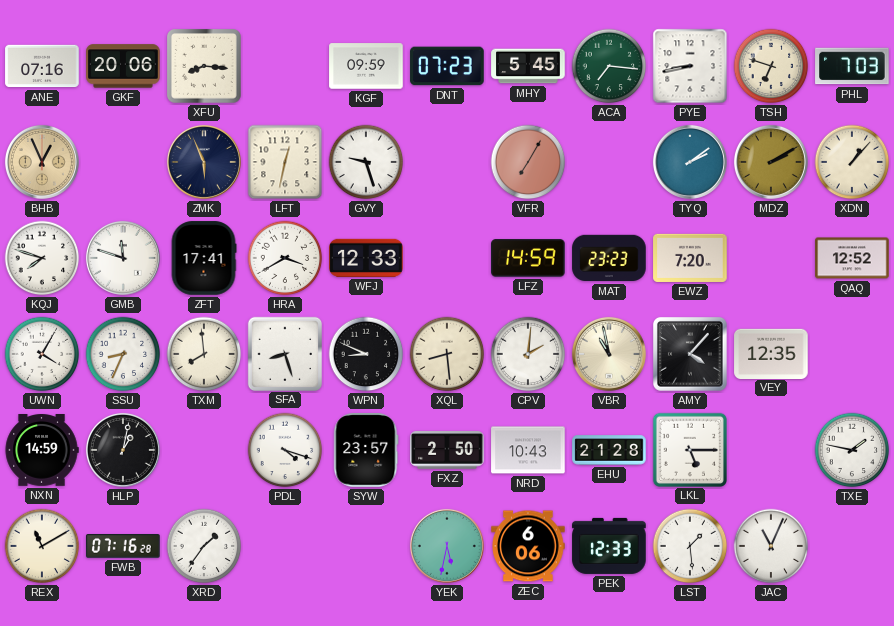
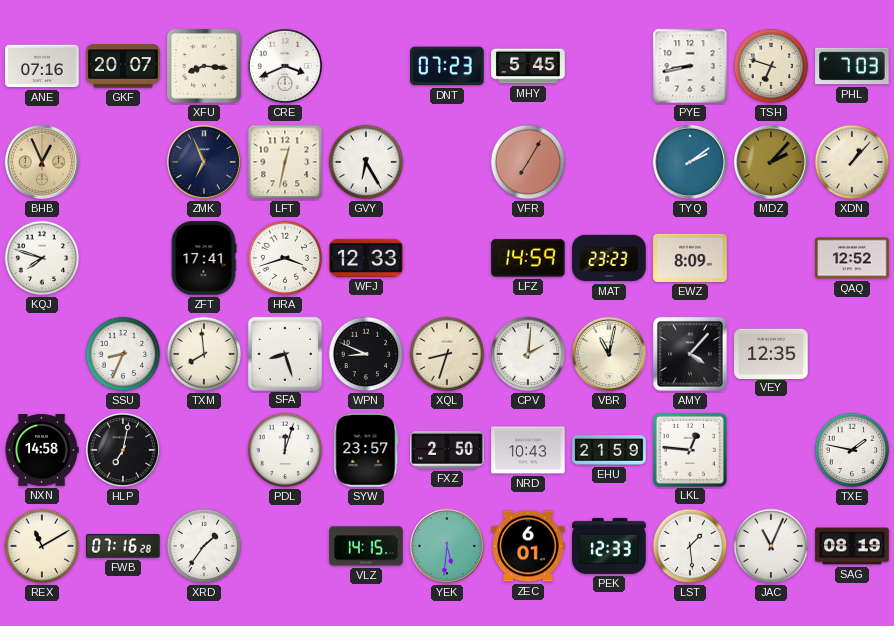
GKF: 20:06 -> 20:07
CRE: none -> 3:41
KGF: 09:59 -> none
ACA: 7:16 -> none
ZMK: 5:56 -> 6:56
GVY: 9:27 -> 6:25
MDZ: 2:10 -> 2:07
GMB: 11:48 -> none
HRA: 3:40 -> 3:42
EWZ: 7:20 -> 8:09
UWN: 4:05 -> none
XQL: 8:29 -> 8:33
VBR: 10:58 -> 11:02
NXN: 14:59 -> 14:58
HLP: 1:02 -> 7:02
PDL: 4:18 -> 12:03
EHU: 21:28 -> 21:59
LKL: 5:15 -> 12:46
VLZ: none -> 14:15
YEK: 5:32 -> 5:31
ZEC: 6:06 -> 6:01
SAG: none -> 08:19
